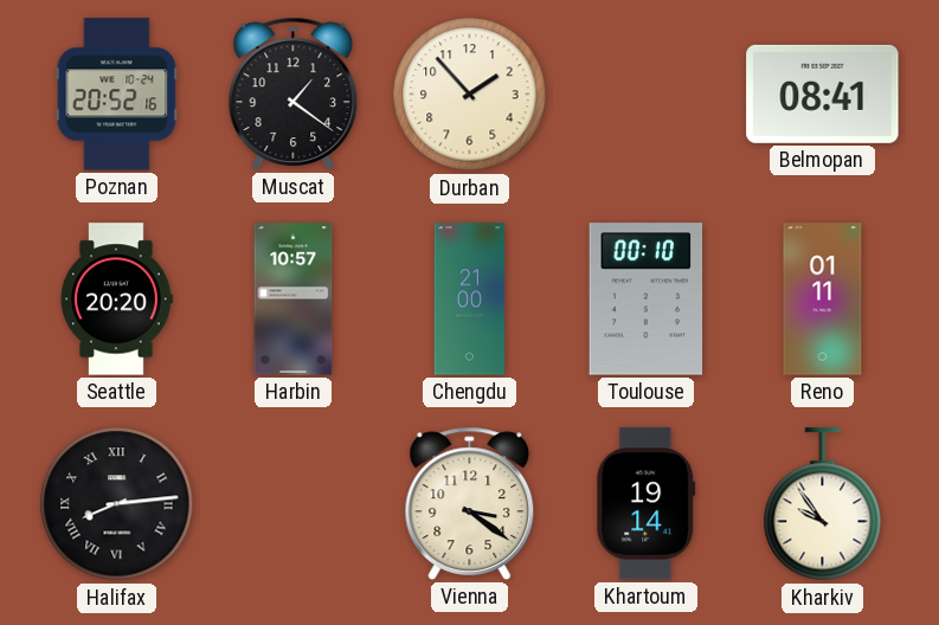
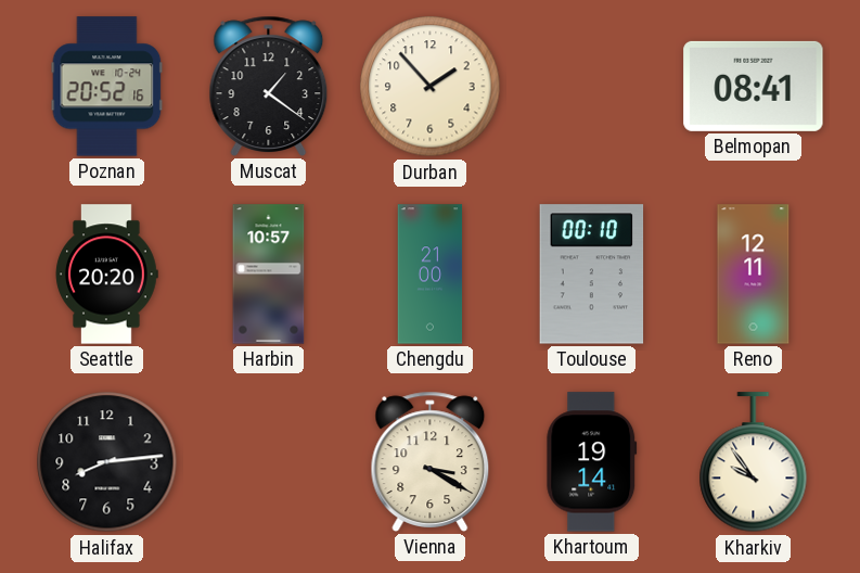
Reno: 01:11 -> 12:11
Halifax numerals: Roman -> Arabic
Vienna: 3:21 -> 3:20
